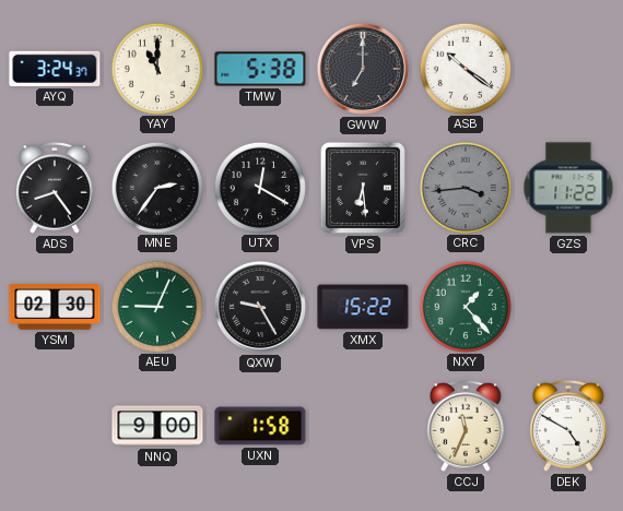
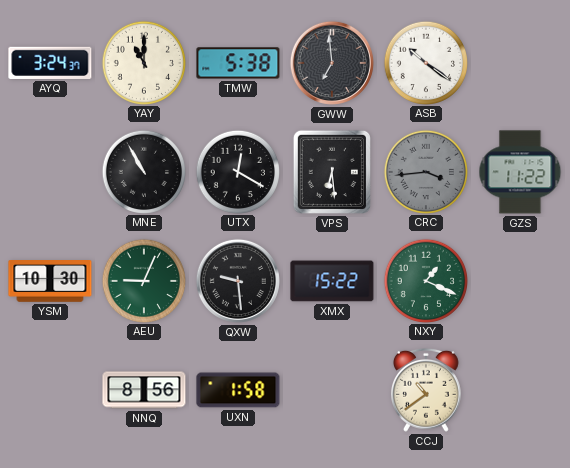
GWW: 7:00 -> 6:59
ADS: 8:24 -> none
MNE: 2:36 -> 10:55
YSM: 02:30 -> 10:30
QXW: 9:25 -> 9:29
NXY: 1:23 -> 1:19
NNQ: 9:00 -> 8:56
CCJ: 11:34 -> 10:39
DEK: 4:50 -> none
